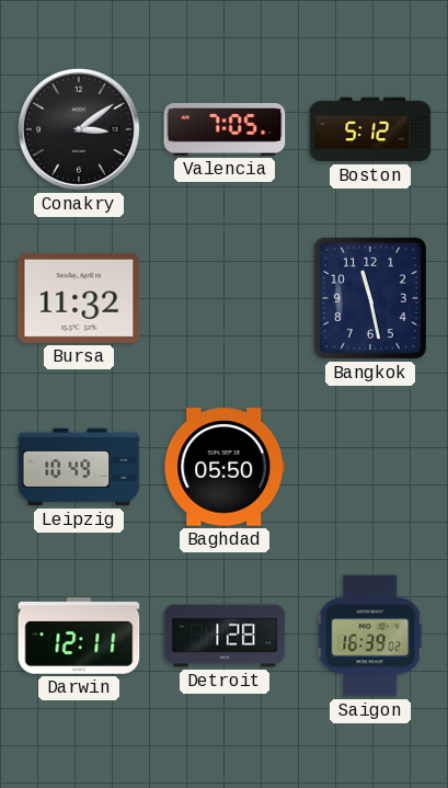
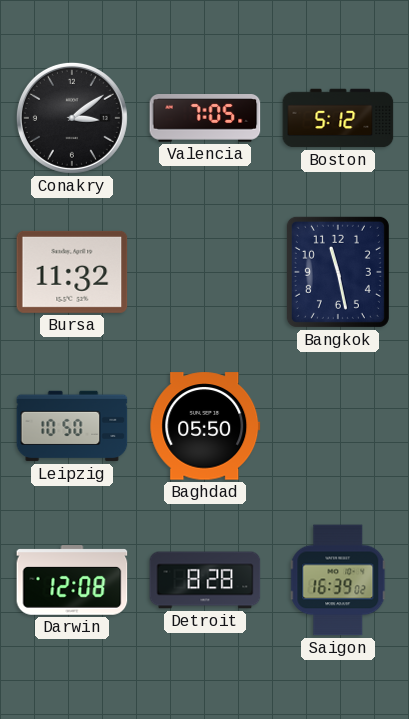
Leipzig: 10:49 -> 10:50
Darwin: 12:11 -> 12:08
Detroit: 1:28 -> 8:28
